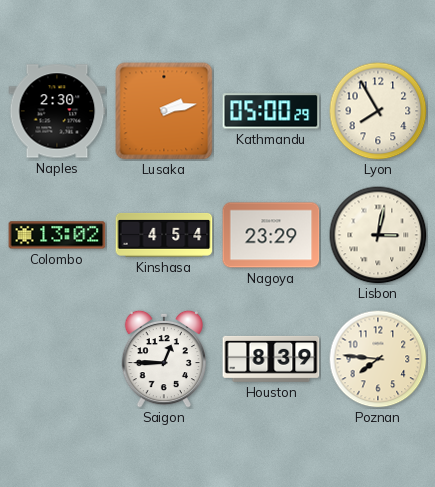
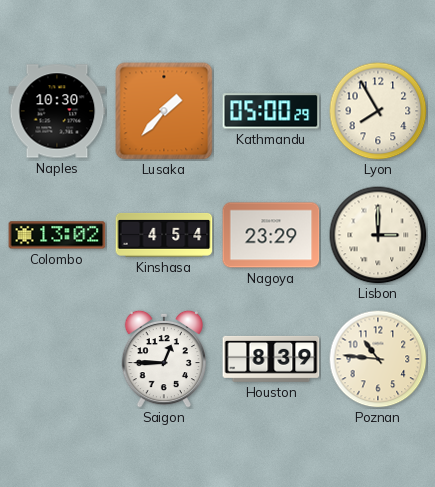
Naples: 2:30 -> 10:30
Lusaka: 2:13 -> 1:37
Lisbon: 3:02 -> 3:00
Poznan: 7:46 -> 10:46
